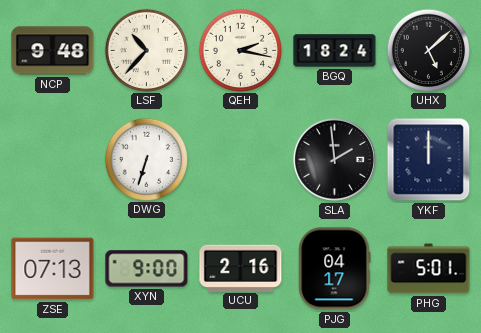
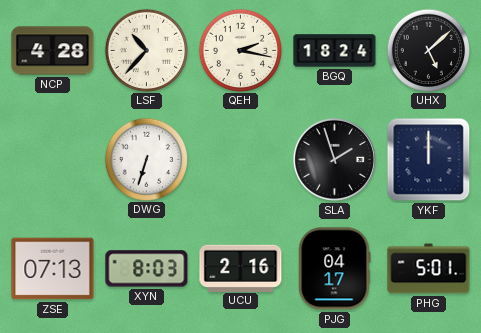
NCP: 9:48 -> 4:28
SLA: 1:59 -> 1:57
XYN: 9:00 -> 8:03
